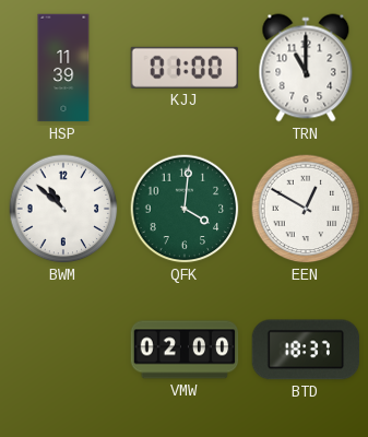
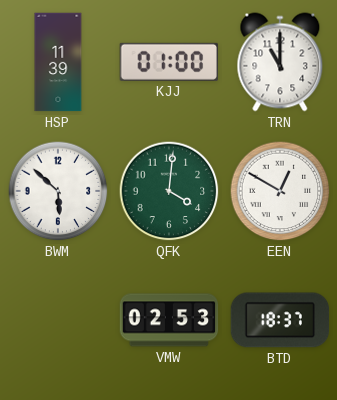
BWM: 10:52 -> 5:52
VMW: 02:00 -> 02:53
